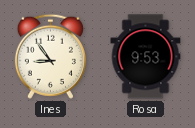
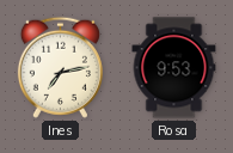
Ines: 8:54 -> 7:13
